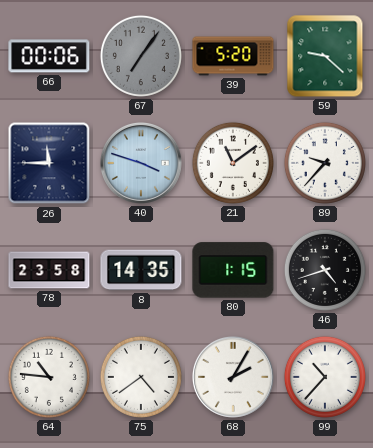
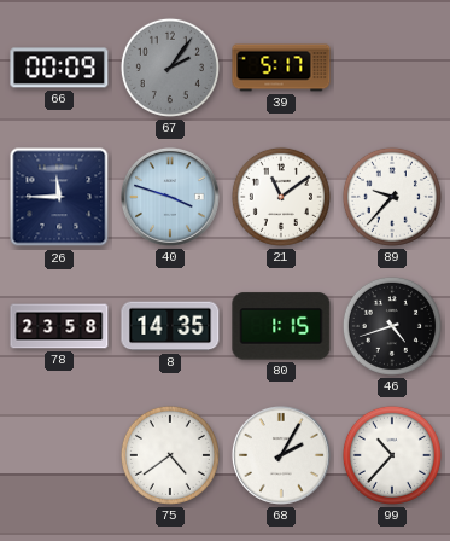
66: 00:06 -> 00:09
67: 7:06 -> 2:06
39: 5:20 -> 5:17
59: 9:22 -> none
64: 10:46 -> none
